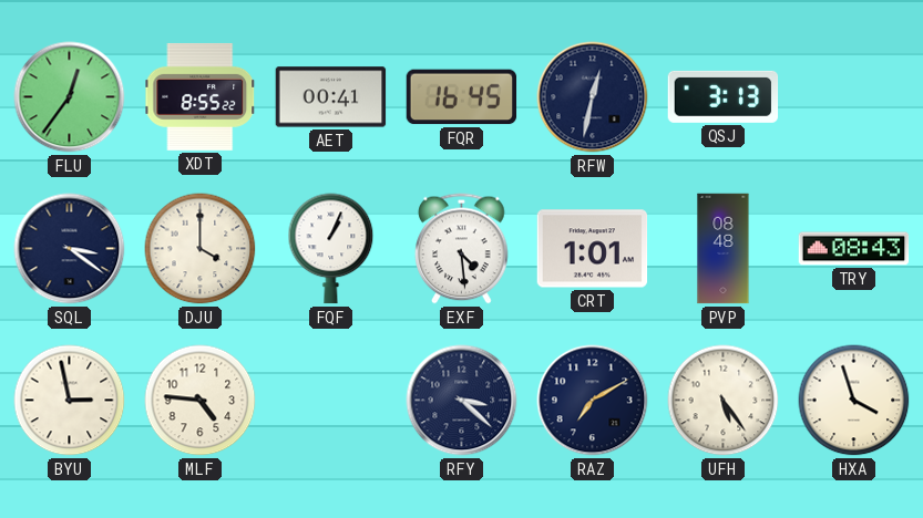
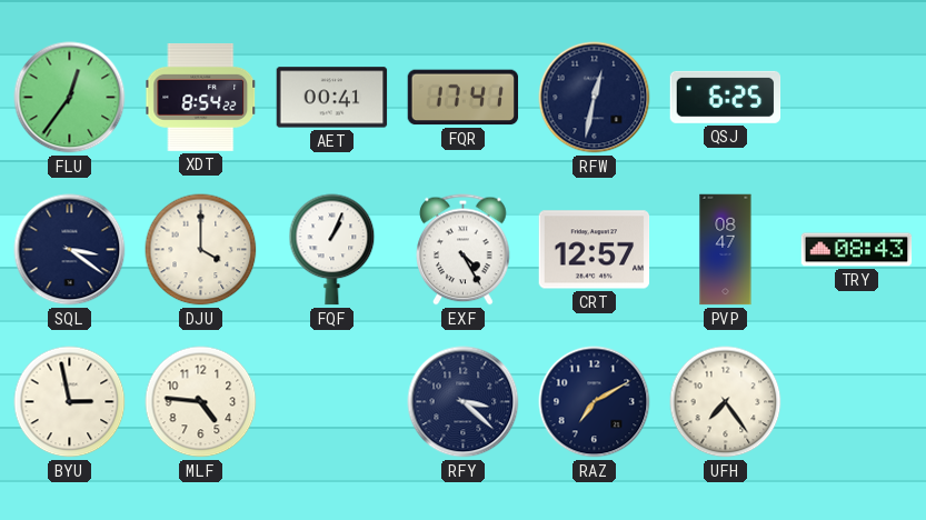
XDT: 8:55 -> 8:54
FQR: 16:45 -> 17:41
QSJ: 3:13 -> 6:25
EXF: 4:29 -> 4:25
CRT: 1:01 -> 12:57
PVP: 08:48 -> 08:47
UFH: 5:24 -> 7:24
HXA: 3:57 -> none
